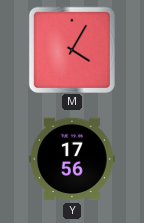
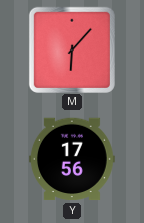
M: 4:05 -> 6:07
